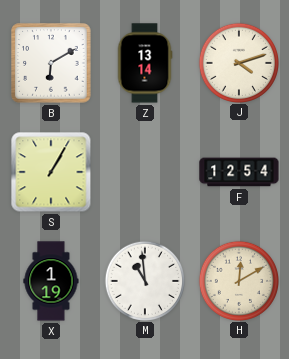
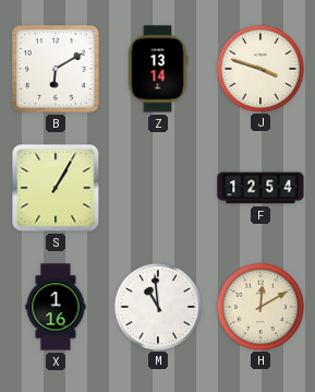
J: 4:12 -> 3:48
X: 1:19 -> 1:16
